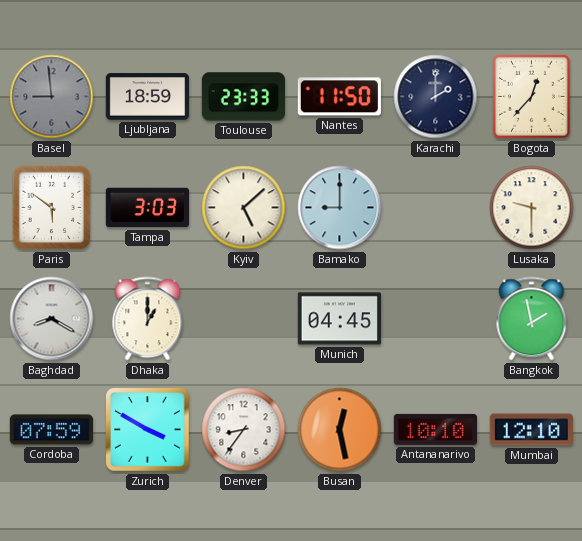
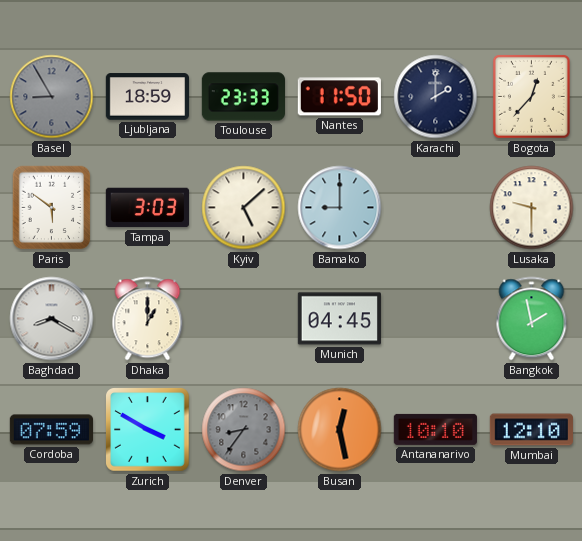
Basel: 8:59 -> 8:55
Denver dial: white -> grey
